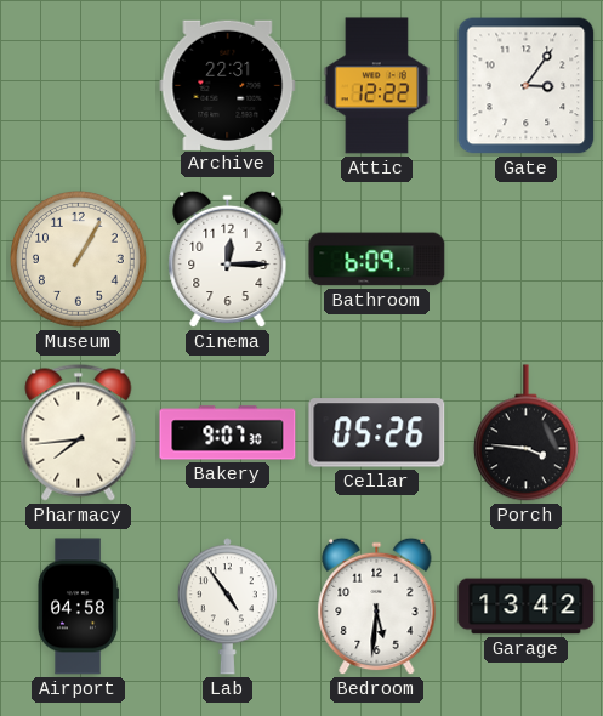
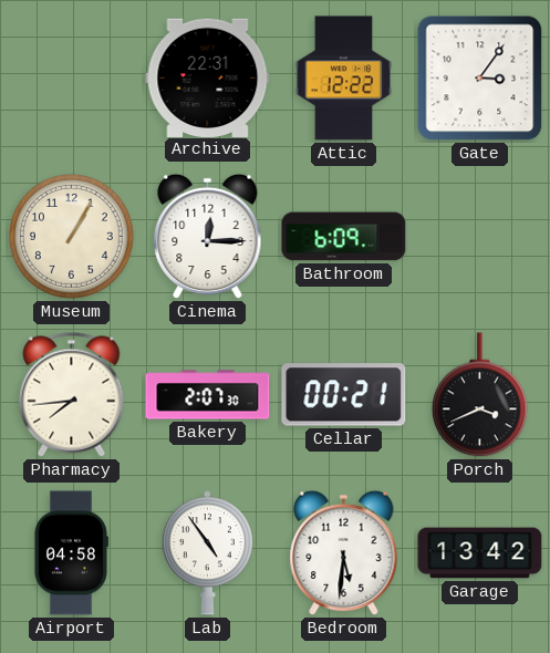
Bakery: 9:07 -> 2:07
Cellar: 05:26 -> 00:21
Porch: 3:46 -> 3:41
